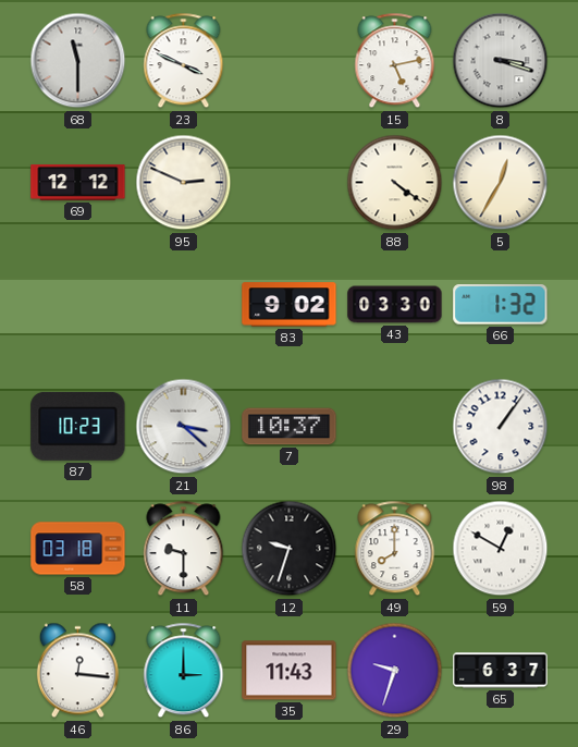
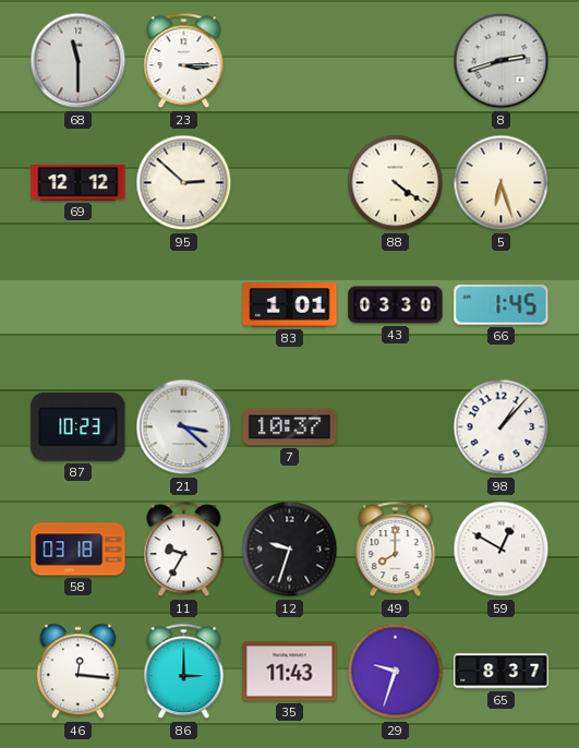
23: 3:49 -> 3:15
15: 5:13 -> none
8: 3:18 -> 2:42
95: 2:49 -> 2:52
5: 12:35 -> 6:27
83: 9:02 -> 1:01
66: 1:32 -> 1:45
98: 1:06 -> 1:07
11: 9:30 -> 9:35
65: 6:37 -> 8:37
